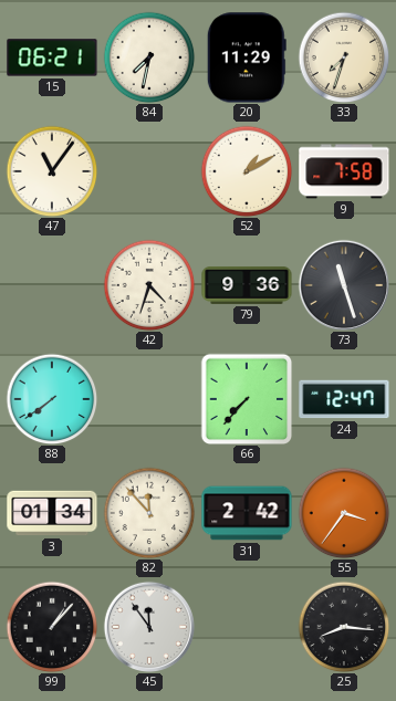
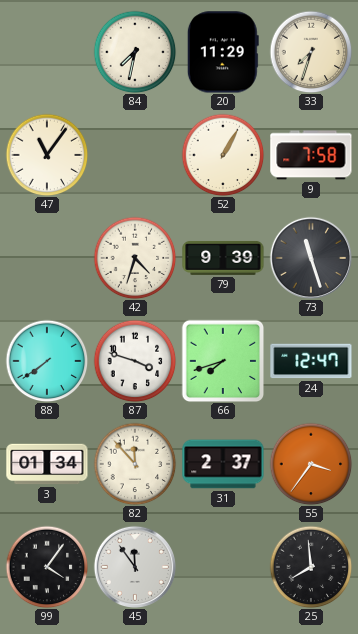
15: 06:21 -> none
52: 1:10 -> 1:05
79: 9:36 -> 9:39
87: none -> 3:48
66: 7:37 -> 7:42
31: 2:42 -> 2:37
99: 1:07 -> 4:06
25: 8:16 -> 7:59
